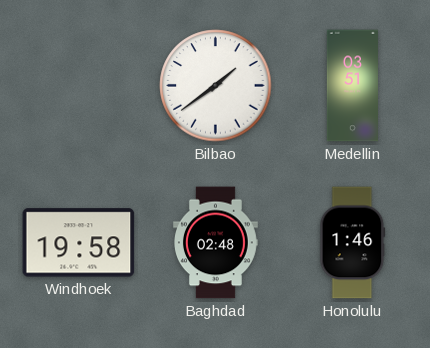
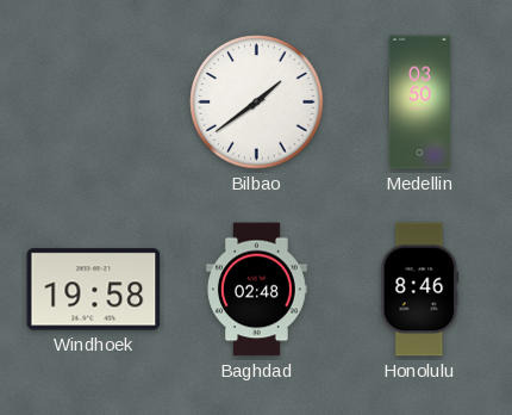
Medellin: 03:51 -> 03:50
Honolulu: 1:46 -> 8:46
